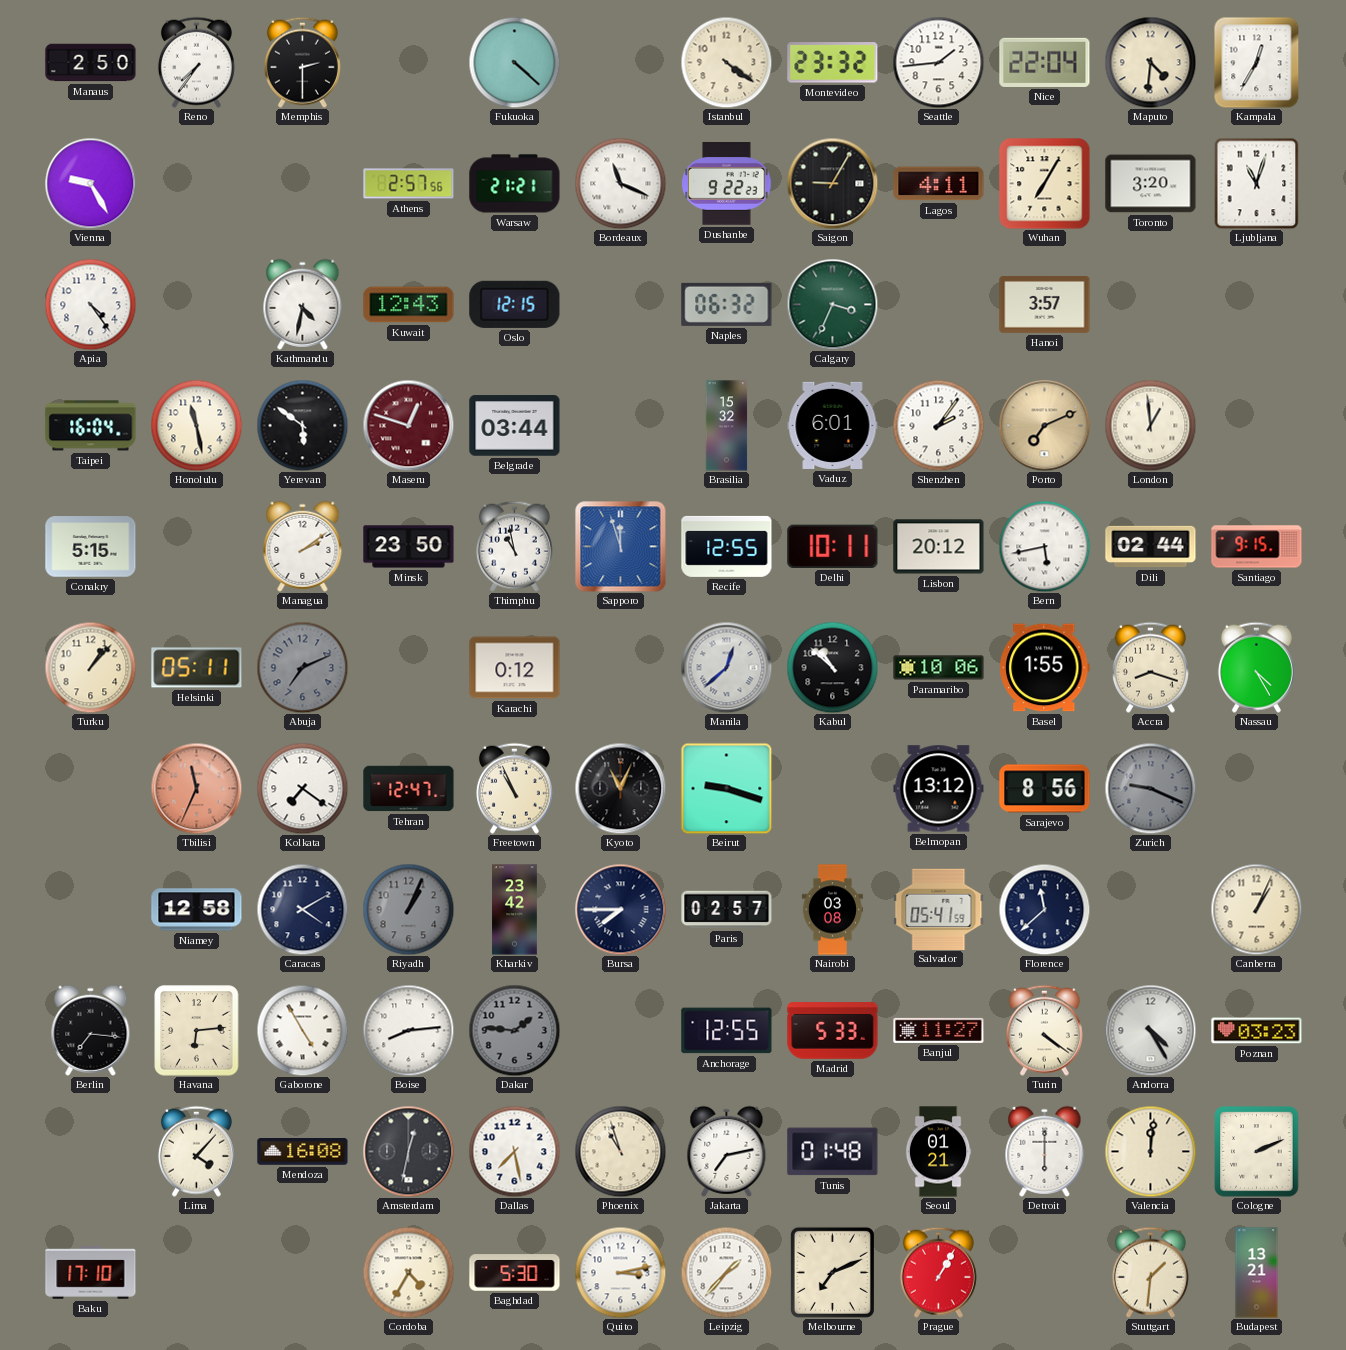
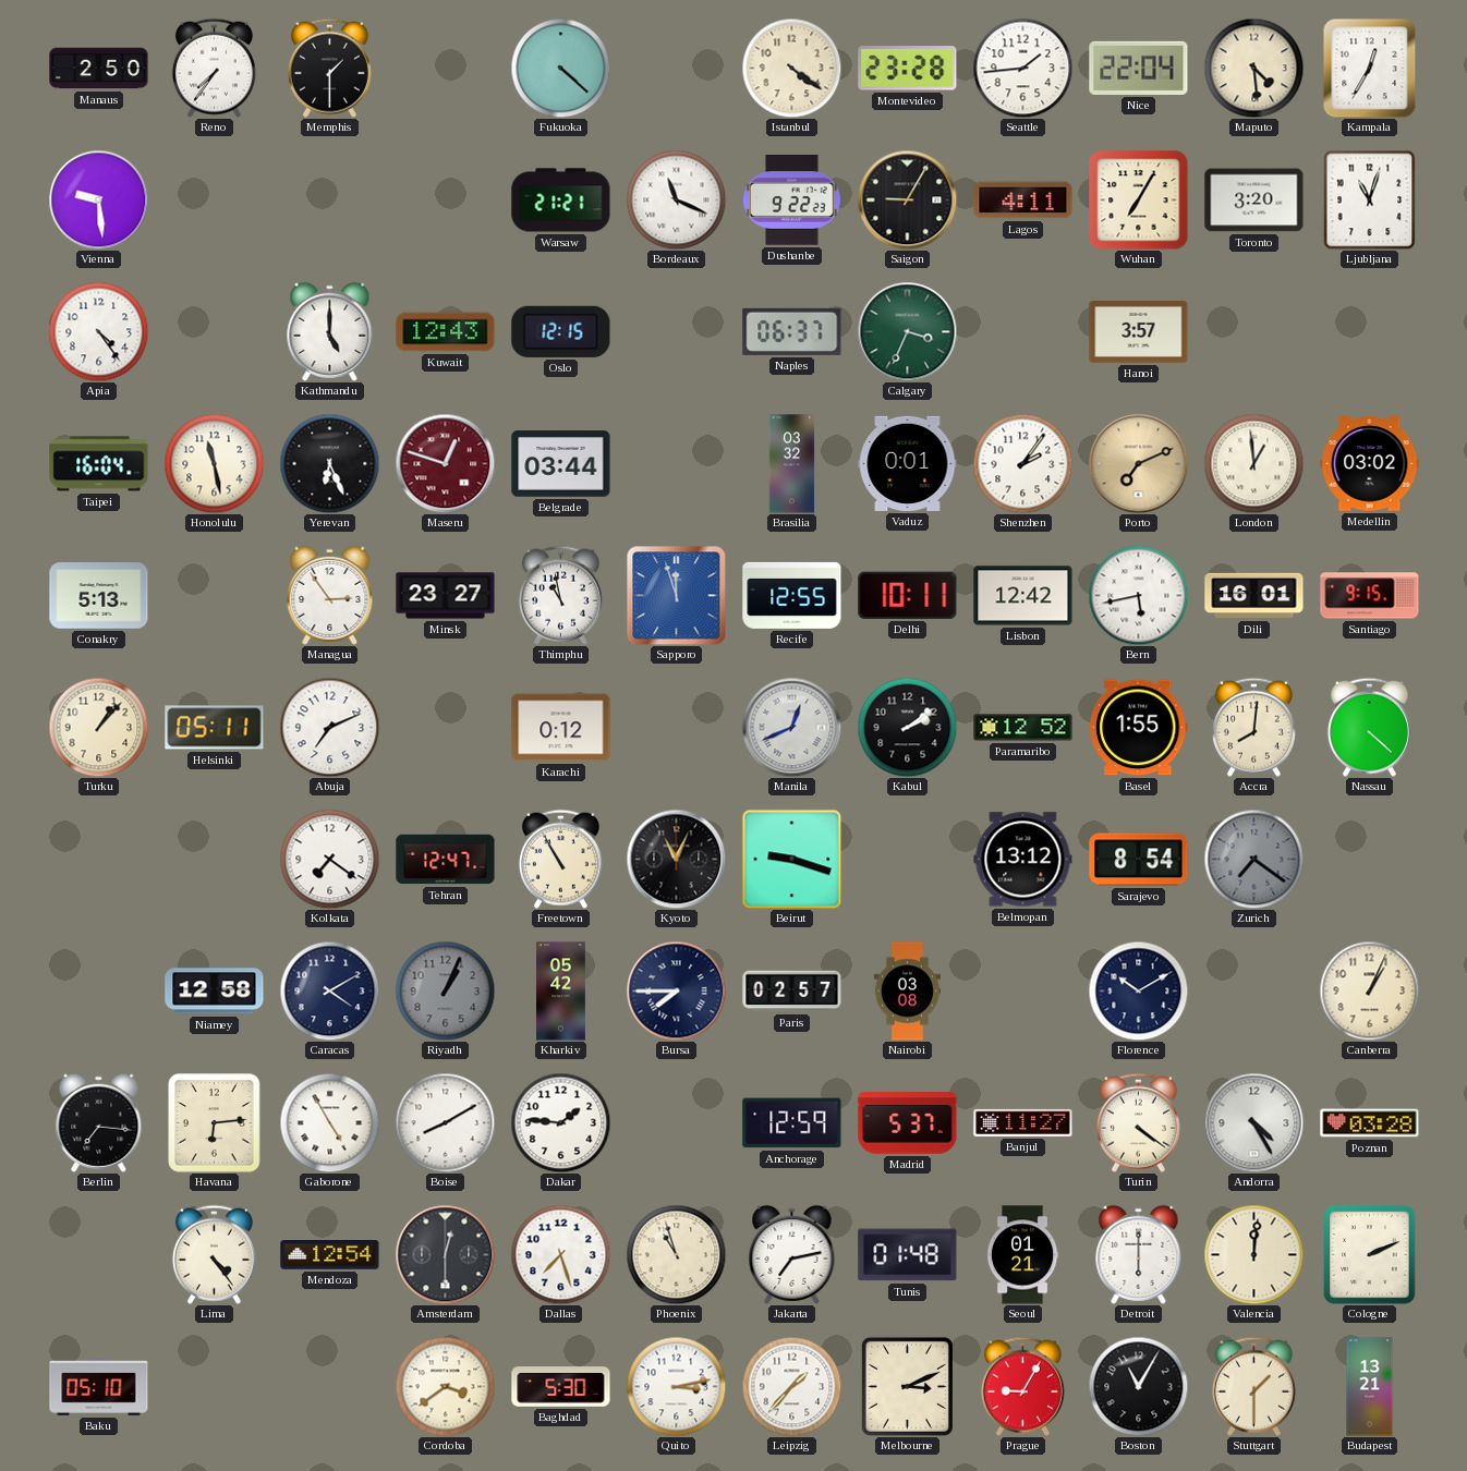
Memphis: 2:30 -> 1:30
Montevideo: 23:32 -> 23:28
Maputo: 4:31 -> 4:29
Vienna: 9:25 -> 9:29
Athens: 2:57 -> none
Kathmandu: 4:32 -> 5:00
Naples: 06:32 -> 06:37
Yerevan: 5:51 -> 6:26
Brasilia: 15:32 -> 03:32
Vaduz: 6:01 -> 0:01
Medellin: none -> 03:02
Conakry: 5:15 -> 5:13
Managua: 2:09 -> 2:54
Minsk: 23:50 -> 23:27
Lisbon: 20:12 -> 12:42
Dili: 02:44 -> 16:01
Abuja dial: grey -> white
Manila: 12:38 -> 12:41
Kabul: 10:52 -> 2:09
Paramaribo: 10:06 -> 12:52
Accra: 8:18 -> 8:01
Nassau: 4:25 -> 4:22
Tbilisi: 11:34 -> none
Freetown: 10:56 -> 10:55
Sarajevo: 8:56 -> 8:54
Zurich: 9:19 -> 7:21
Kharkiv: 23:42 -> 05:42
Salvador: 05:41 -> none
Florence: 11:38 -> 10:10
Boise: 8:14 -> 8:10
Dakar dial: grey -> white
Anchorage: 12:55 -> 12:59
Madrid: 5:33 -> 5:37
Poznan: 03:23 -> 03:28
Lima: 4:07 -> 4:24
Mendoza: 16:08 -> 12:54
Amsterdam: 12:32 -> 12:30
Dallas: 7:28 -> 7:27
Baku: 17:10 -> 05:10
Cordoba: 4:35 -> 3:39
Melbourne: 7:11 -> 3:11
Prague: 1:05 -> 9:05
Boston: none -> 11:05
Stuttgart: 1:31 -> 1:30
